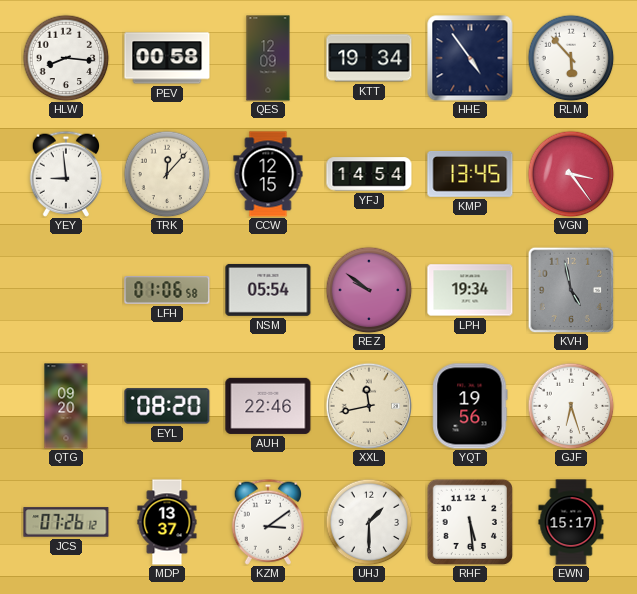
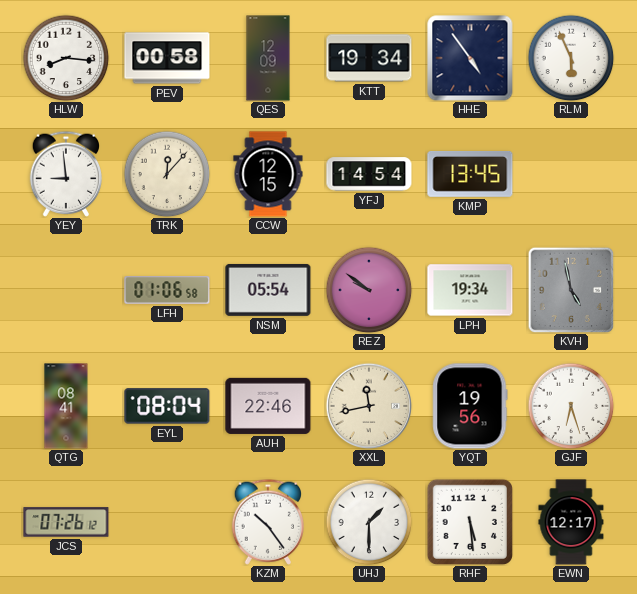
RLM: 5:53 -> 5:56
VGN: 3:24 -> none
QTG: 09:20 -> 08:41
EYL: 08:20 -> 08:04
MDP: 13:37 -> none
KZM: 3:09 -> 10:24
EWN: 15:17 -> 12:17
